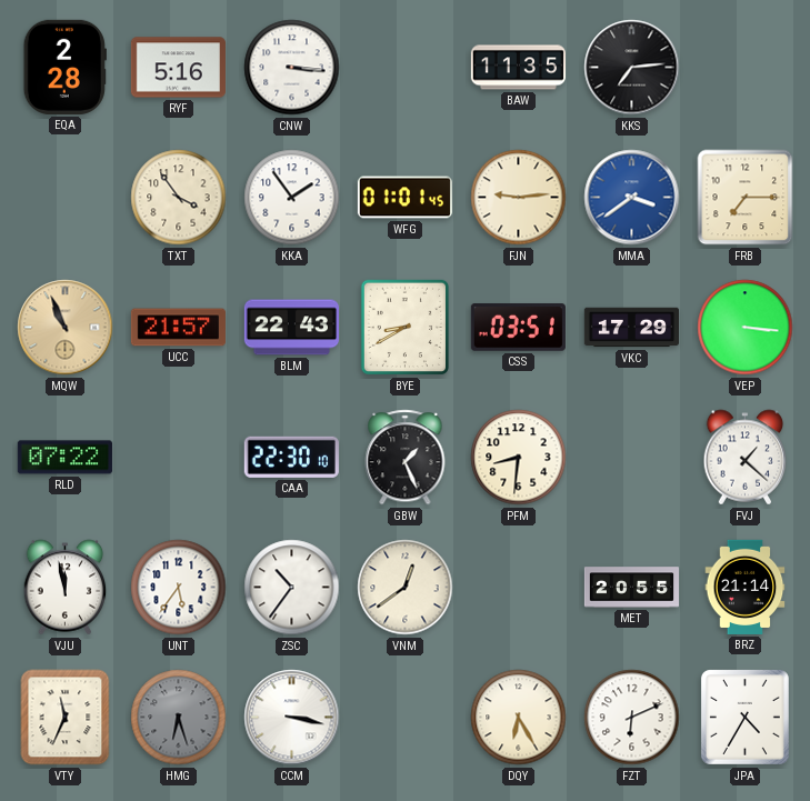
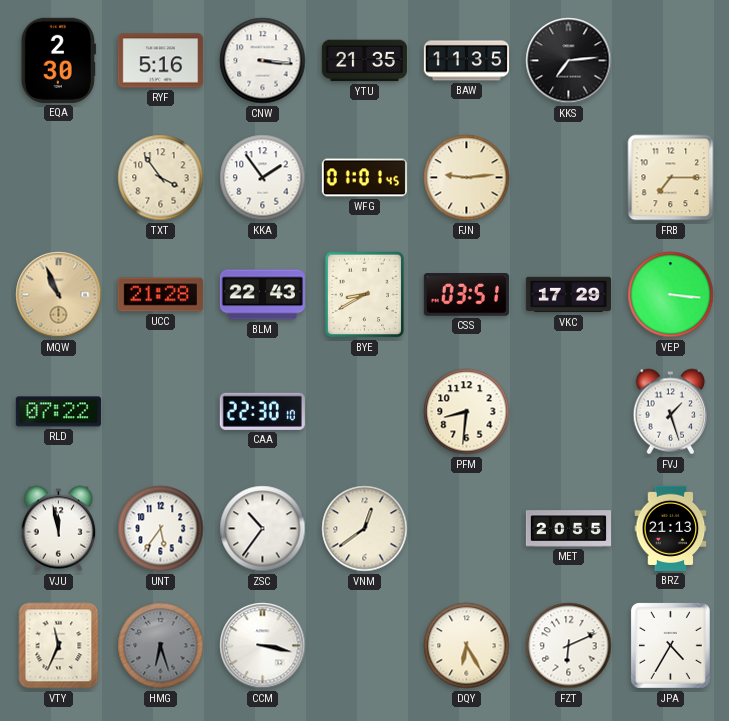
EQA: 2:28 -> 2:30
YTU: none -> 21:35
MMA: 3:39 -> none
UCC: 21:57 -> 21:28
GBW: 1:26 -> none
FVJ: 1:22 -> 1:27
BRZ: 21:14 -> 21:13
